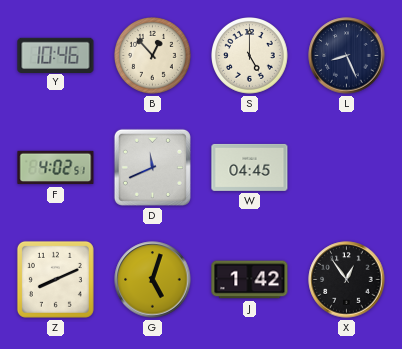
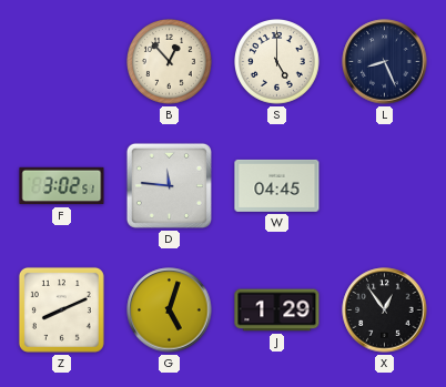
Y: 10:46 -> none
F: 4:02 -> 3:02
D: 11:41 -> 11:46
J: 1:42 -> 1:29
